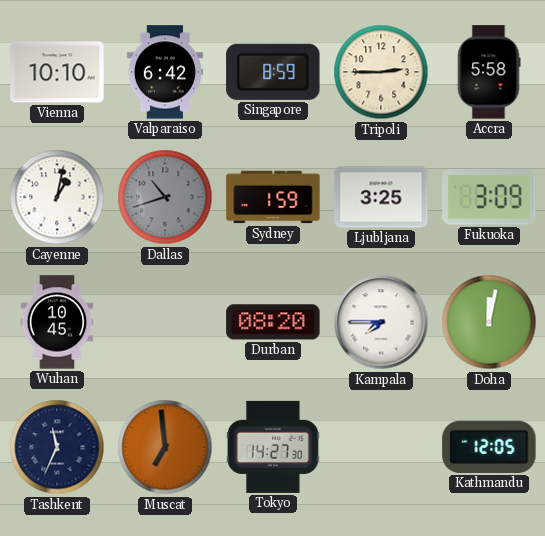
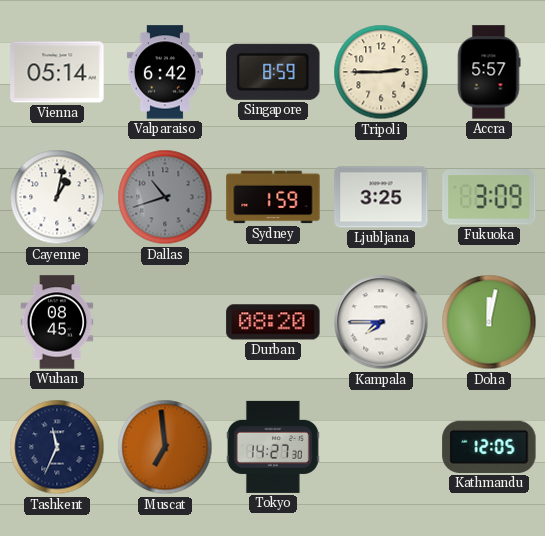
Vienna: 10:10 -> 05:14
Accra: 5:58 -> 5:57
Wuhan: 10:45 -> 08:45
